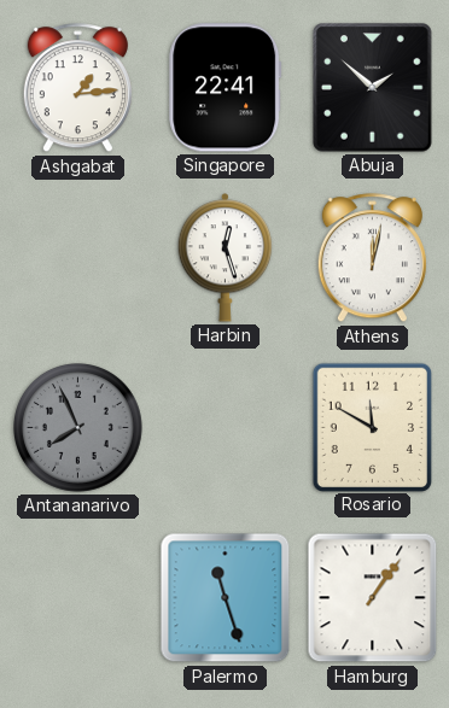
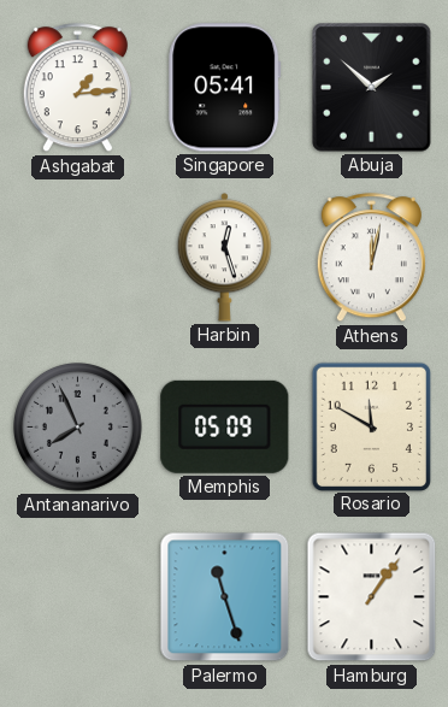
Singapore: 22:41 -> 05:41
Memphis: none -> 05:09
